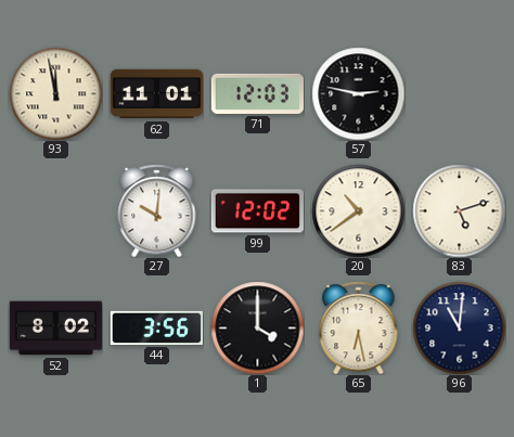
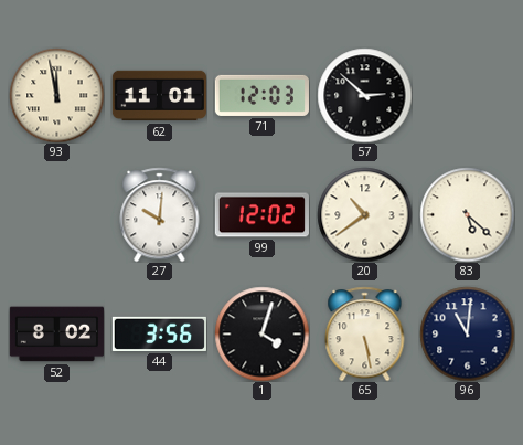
57: 2:47 -> 2:52
83: 5:12 -> 5:22
1: 4:00 -> 4:03
65: 6:28 -> 5:28
